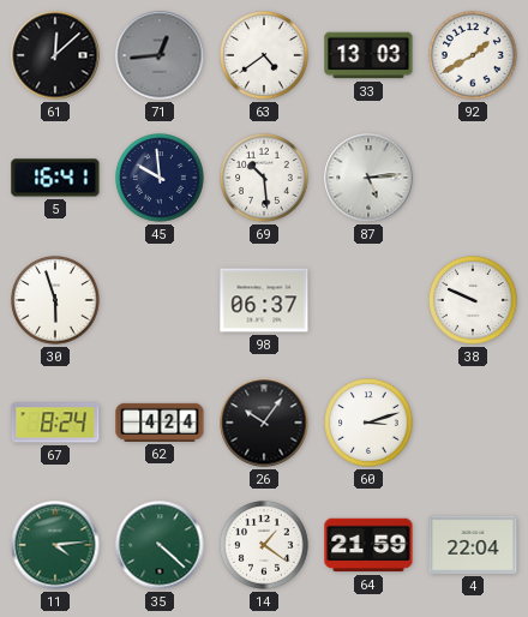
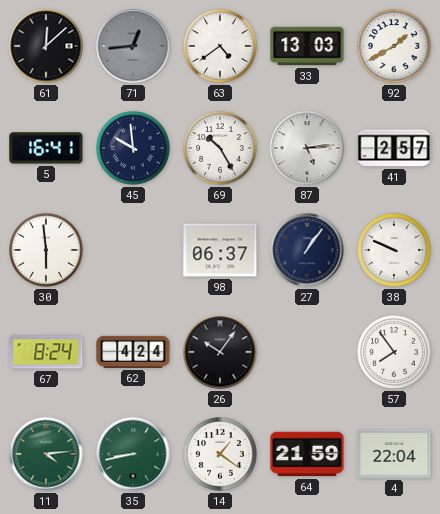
69: 10:29 -> 10:25
41: none -> 2:57
30: 5:57 -> 5:59
27: none -> 1:06
60: 3:12 -> none
57: none -> 7:54
35: 4:22 -> 8:43
